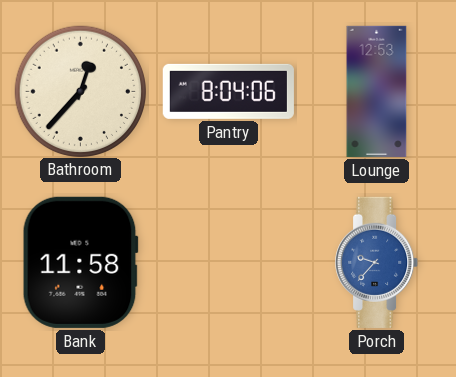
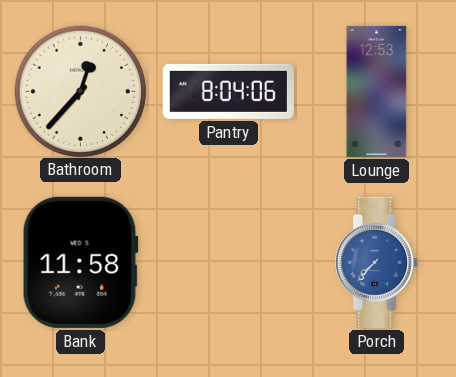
Porch: 9:37 -> 7:37
